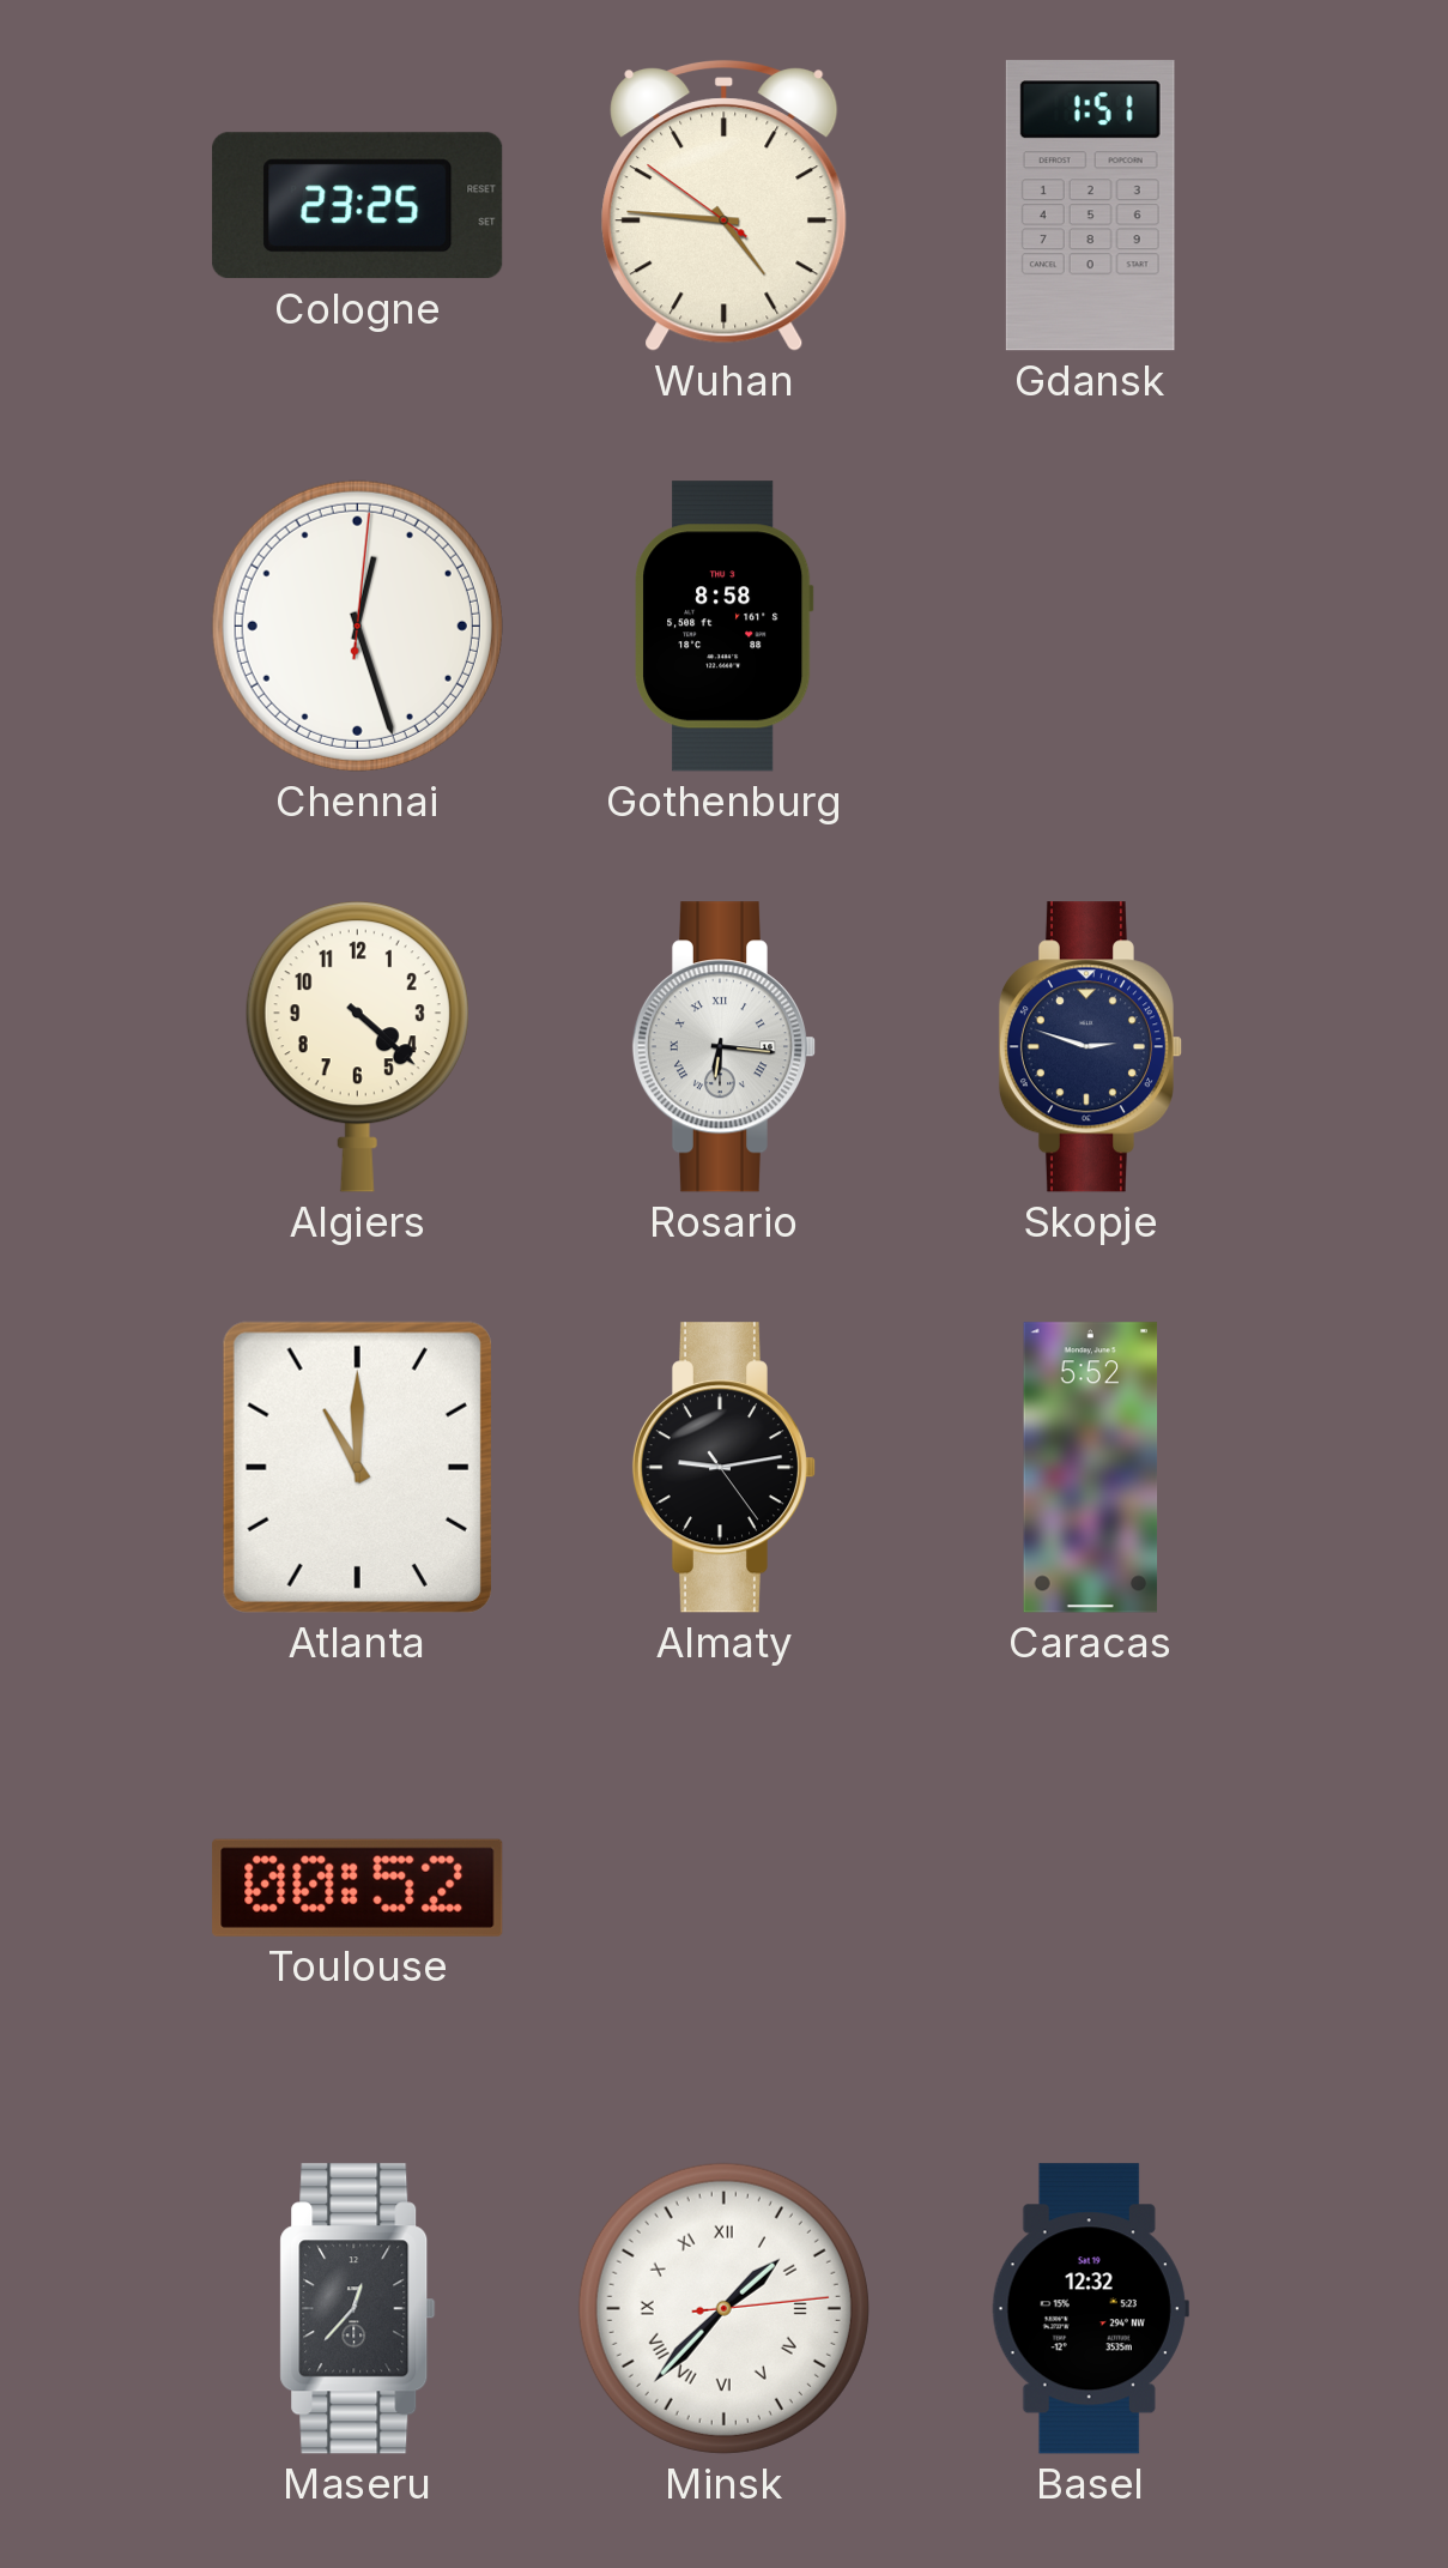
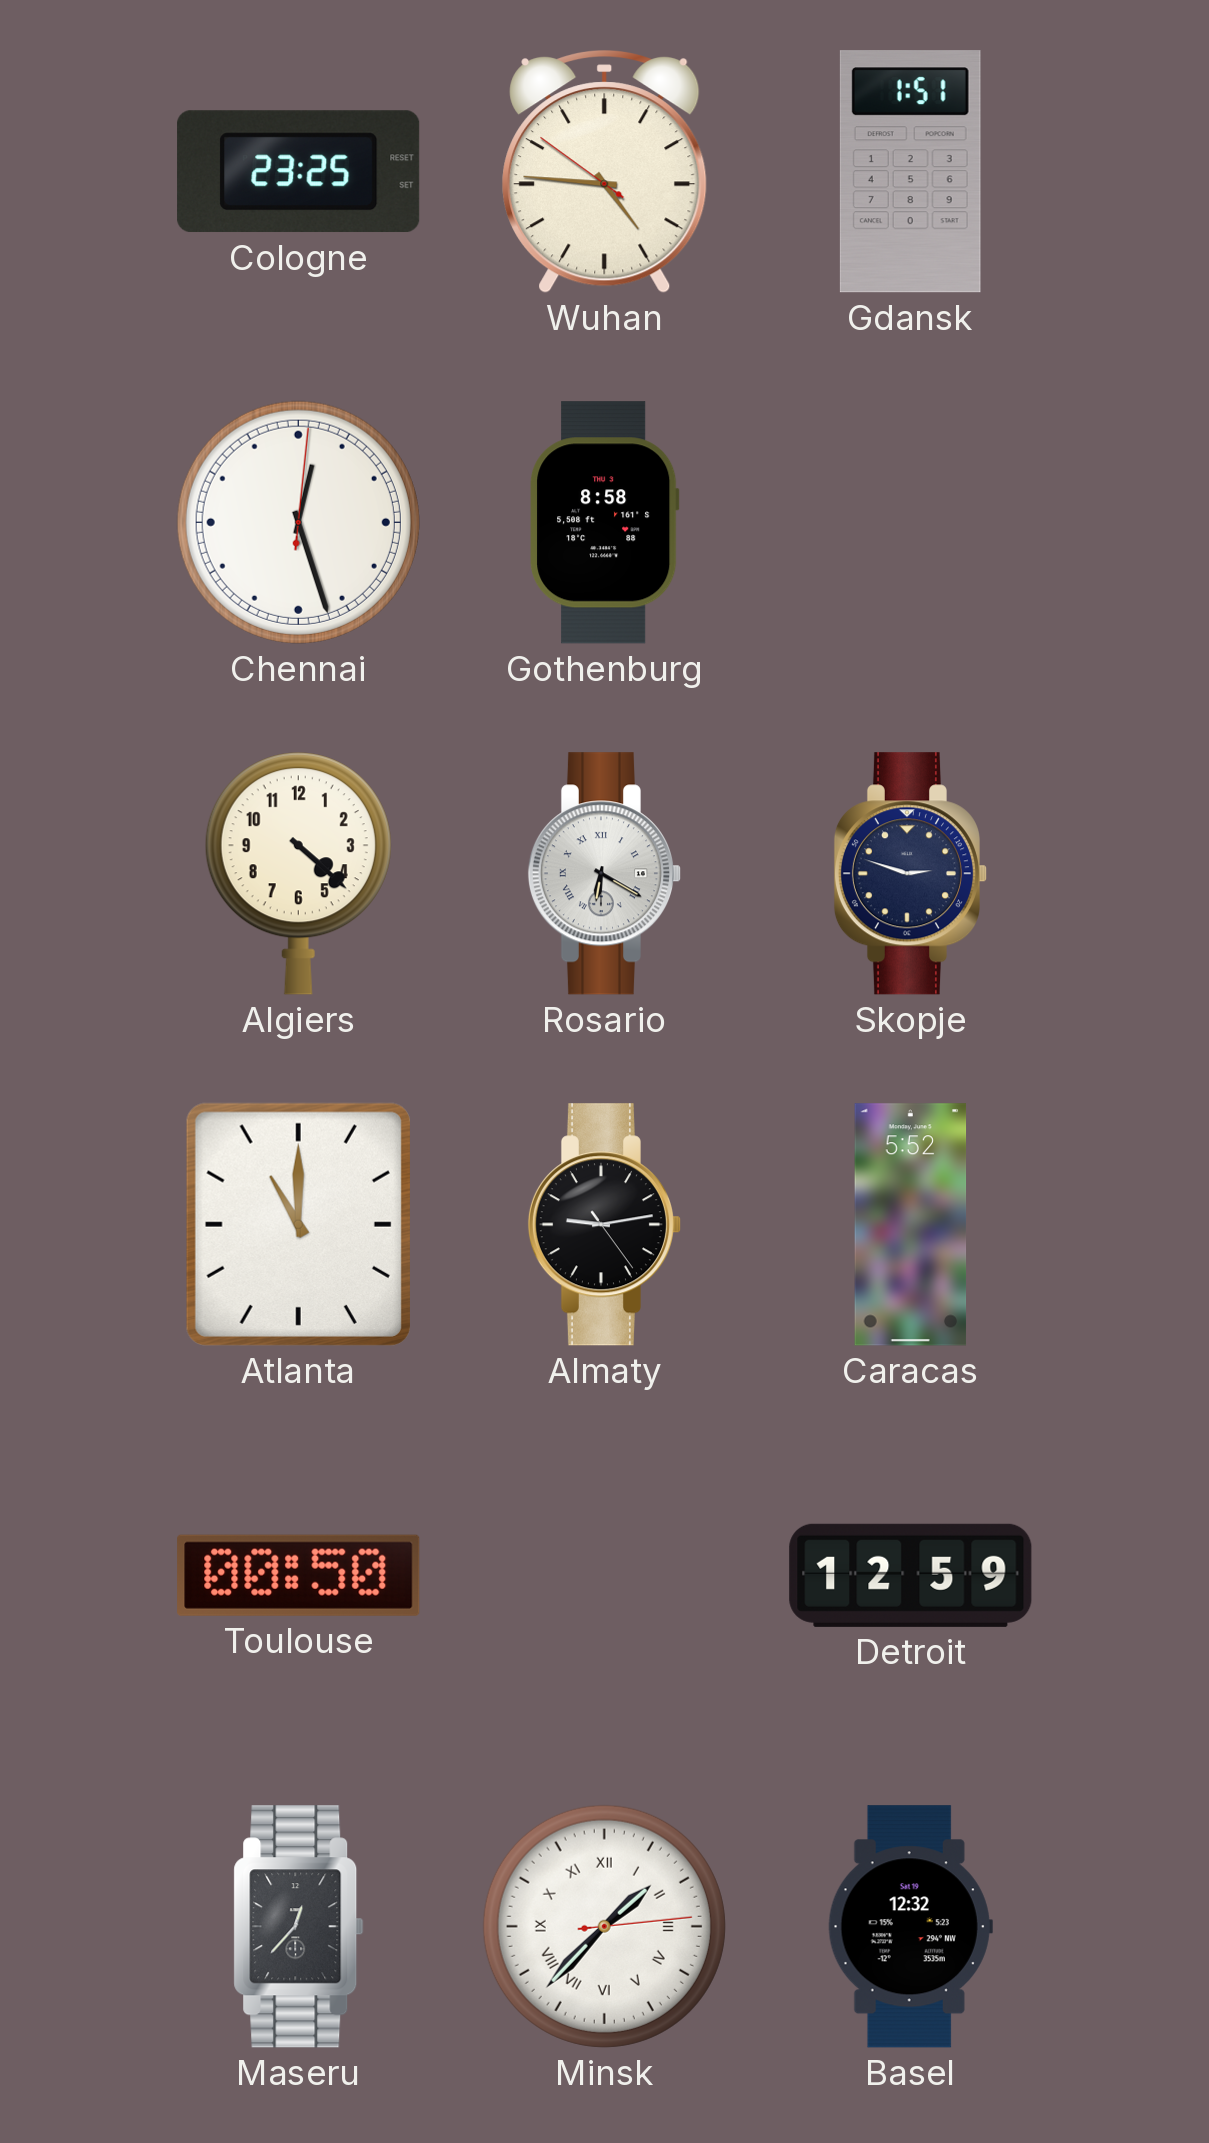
Rosario: 6:16 -> 6:20
Toulouse: 00:52 -> 00:50
Detroit: none -> 12:59
